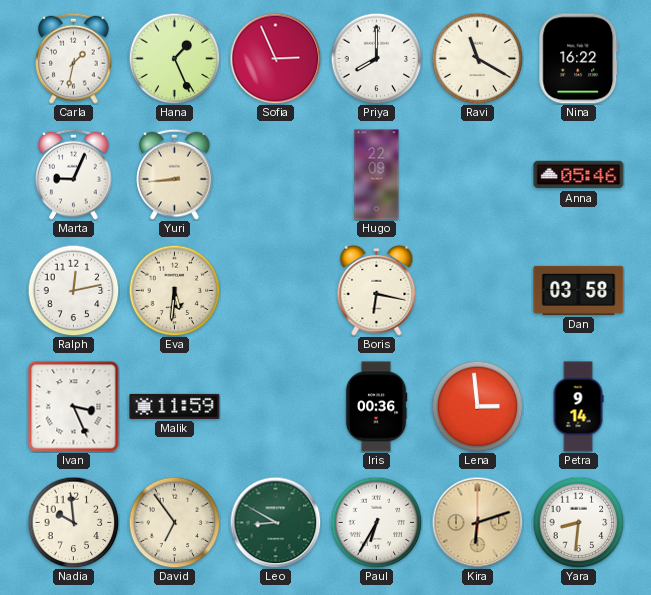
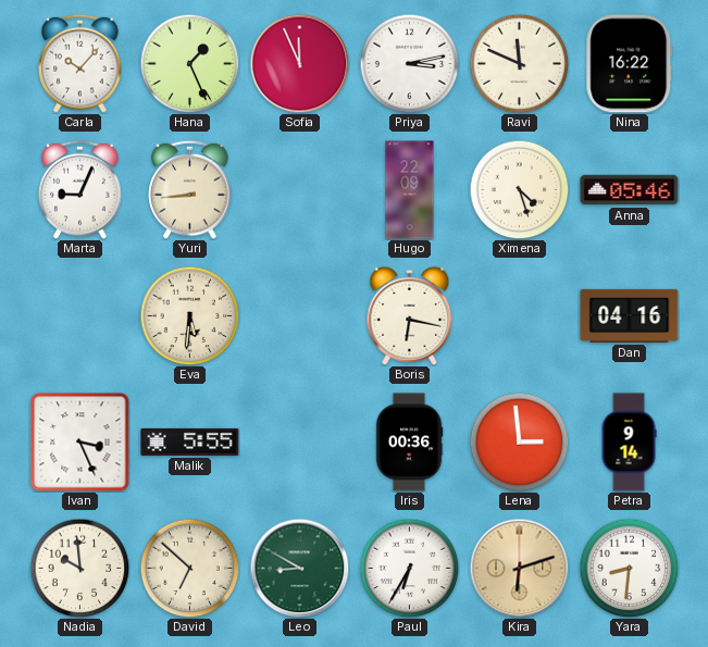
Carla: 1:32 -> 10:07
Sofia: 2:56 -> 11:56
Priya: 8:00 -> 3:13
Ravi: 11:20 -> 11:49
Ximena: none -> 4:27
Ralph: 12:13 -> none
Dan: 03:58 -> 04:16
Malik: 11:59 -> 5:55
David: 6:54 -> 6:52
